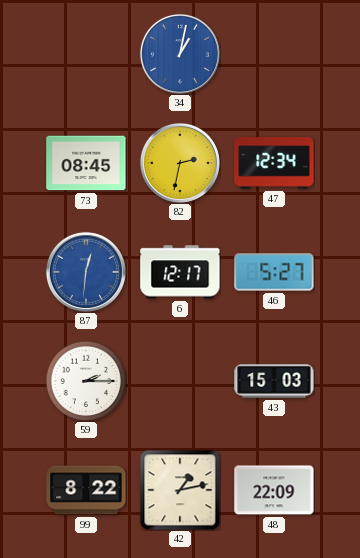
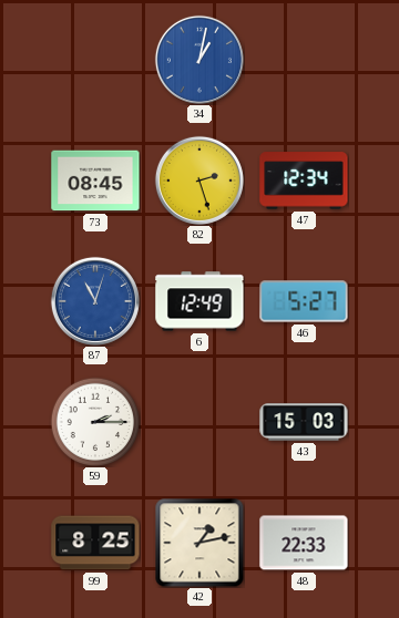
82: 2:32 -> 2:27
87: 12:31 -> 11:03
6: 12:17 -> 12:49
99: 8:22 -> 8:25
48: 22:09 -> 22:33
